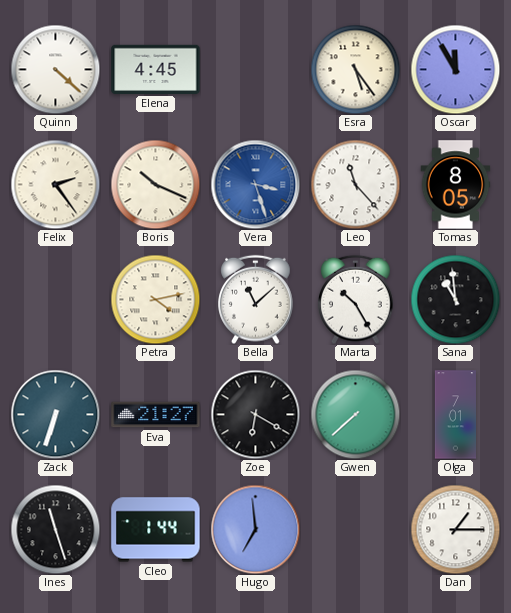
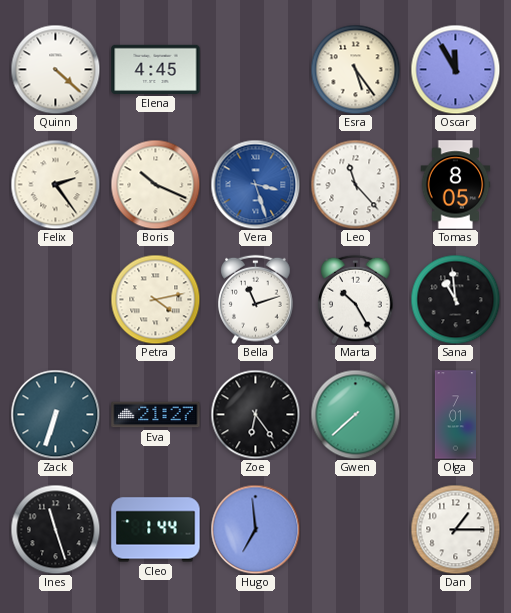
Bella: 11:08 -> 11:12
Zoe: 6:20 -> 6:24
